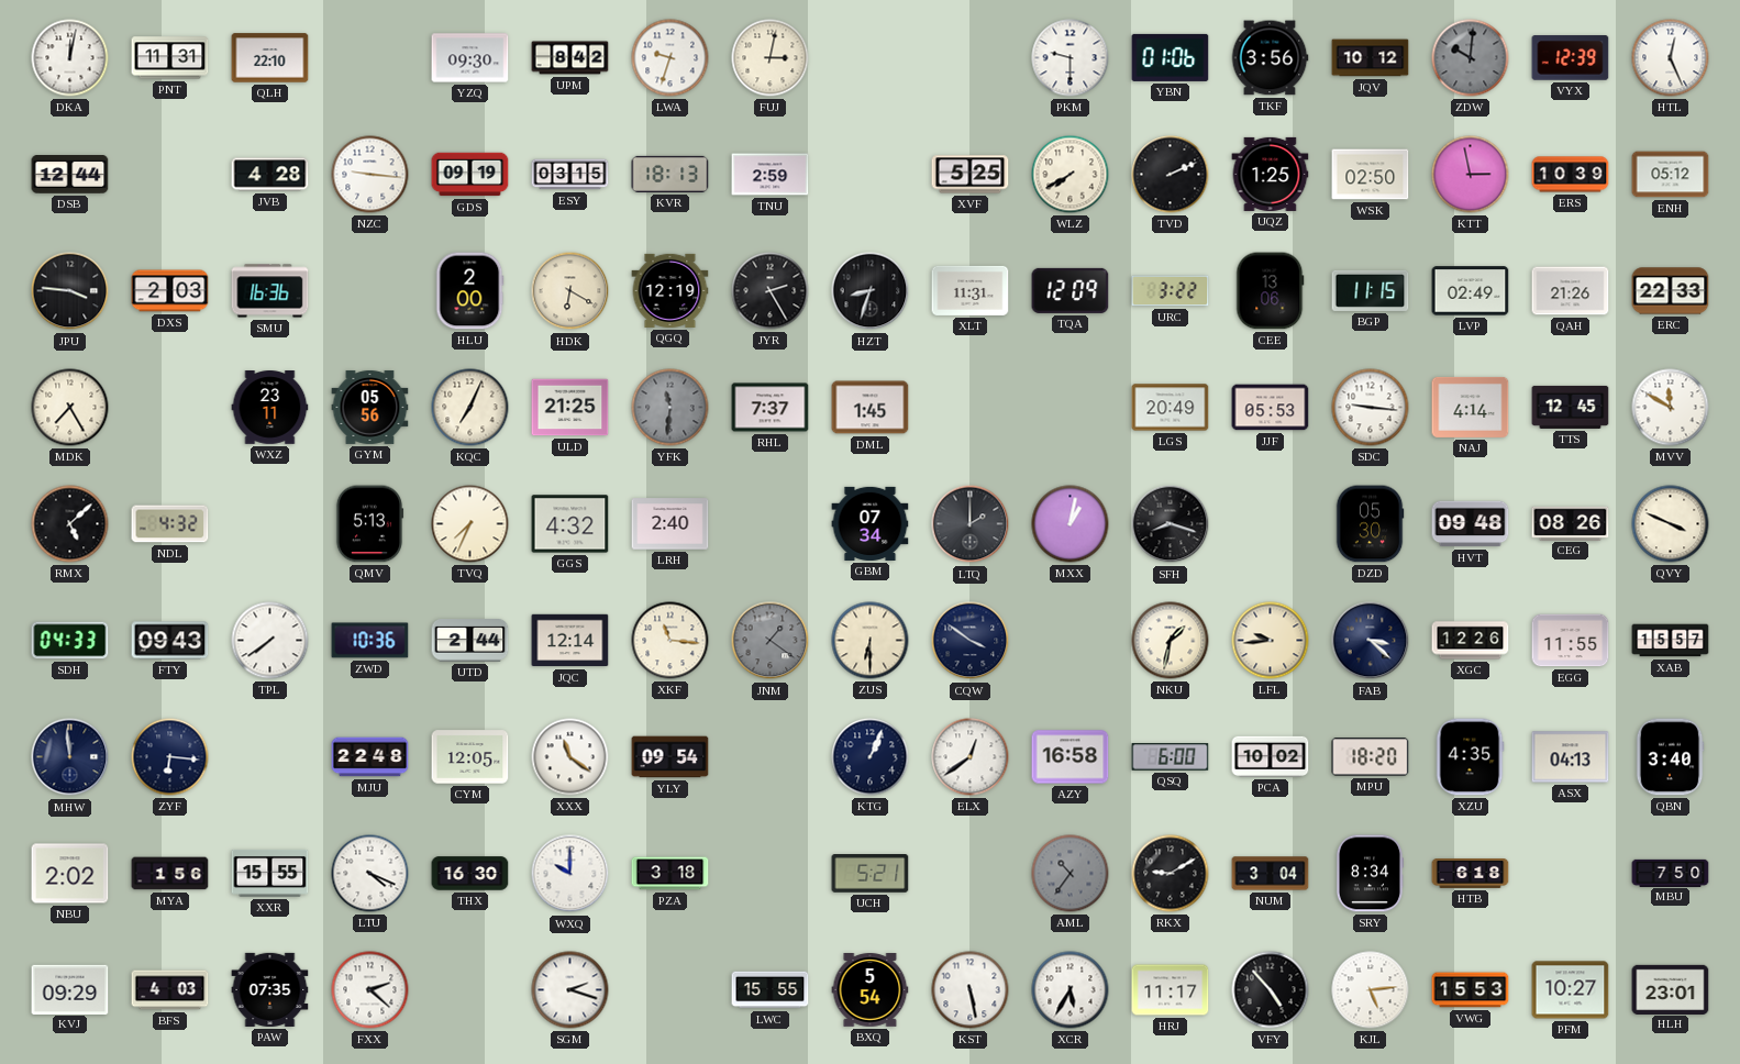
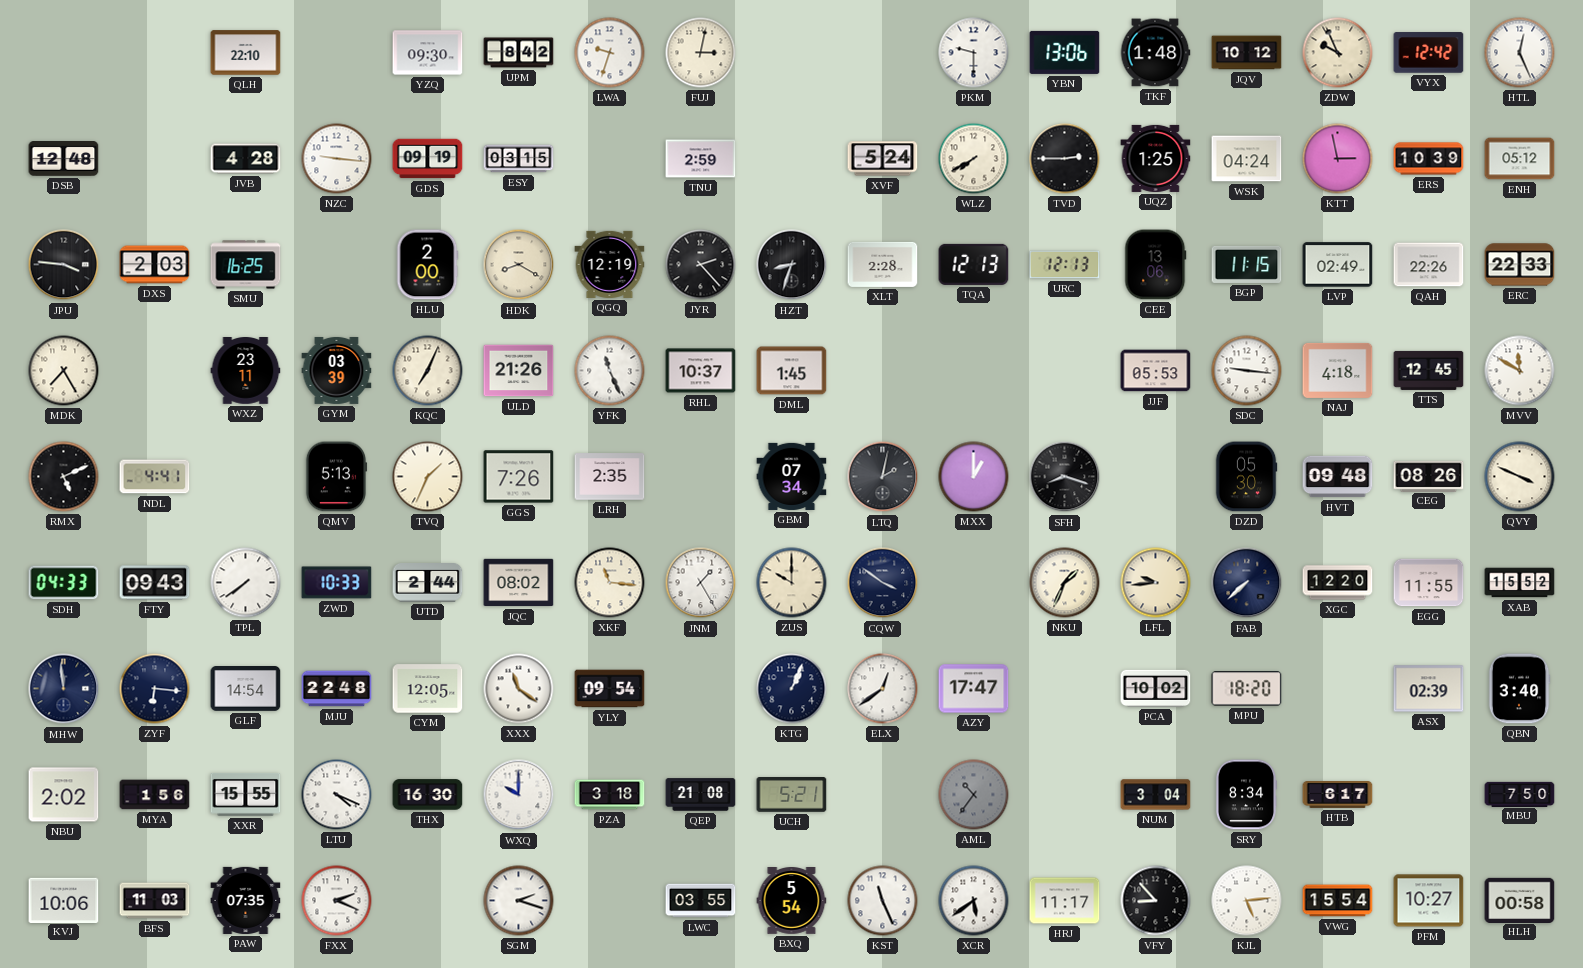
DKA: 12:02 -> none
PNT: 11:31 -> none
YBN: 01:06 -> 13:06
TKF: 3:56 -> 1:48
ZDW: 10:01 -> 9:56
ZDW dial: grey -> cream
VYX: 12:39 -> 12:42
DSB: 12:44 -> 12:48
KVR: 18:13 -> none
XVF: 5:25 -> 5:24
TVD: 2:11 -> 2:45
WSK: 02:50 -> 04:24
SMU: 16:36 -> 16:25
HDK: 6:20 -> 8:20
JYR: 2:25 -> 2:23
XLT: 11:31 -> 2:28
TQA: 12:09 -> 12:13
URC: 3:22 -> 12:13
QAH: 21:26 -> 22:26
GYM: 05:56 -> 03:39
ULD: 21:25 -> 21:26
YFK: 11:31 -> 11:26
YFK dial: grey -> white
RHL: 7:37 -> 10:37
LGS: 20:49 -> none
NAJ: 4:14 -> 4:18
RMX: 5:08 -> 5:11
NDL: 4:32 -> 4:41
TVQ: 7:34 -> 1:34
GGS: 4:32 -> 7:26
LRH: 2:40 -> 2:35
LTQ: 2:00 -> 2:02
MXX: 1:02 -> 1:00
ZWD: 10:36 -> 10:33
JQC: 12:14 -> 08:02
JNM: 1:21 -> 1:25
JNM dial: grey -> white
ZUS: 6:30 -> 10:00
NKU: 1:32 -> 1:34
FAB: 3:22 -> 7:38
XGC: 12:26 -> 12:20
XAB: 15:57 -> 15:52
GLF: none -> 14:54
AZY: 16:58 -> 17:47
QSQ: 6:00 -> none
XZU: 4:35 -> none
ASX: 04:13 -> 02:39
QEP: none -> 21:08
RKX: 9:10 -> none
HTB: 6:18 -> 6:17
KVJ: 09:29 -> 10:06
BFS: 4:03 -> 11:03
FXX: 2:22 -> 2:19
LWC: 15:55 -> 03:55
KST: 5:28 -> 11:26
XCR: 5:35 -> 5:39
VFY: 4:53 -> 8:53
VWG: 15:53 -> 15:54
HLH: 23:01 -> 00:58
